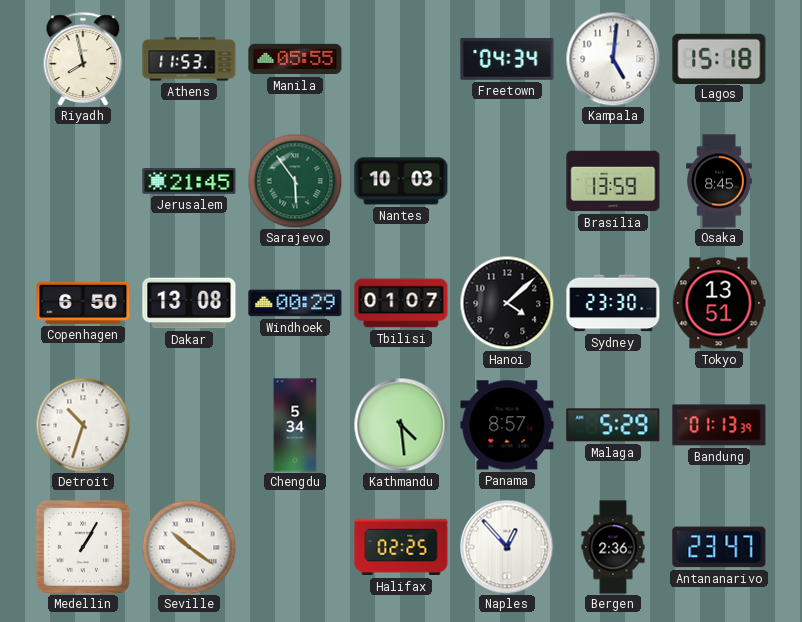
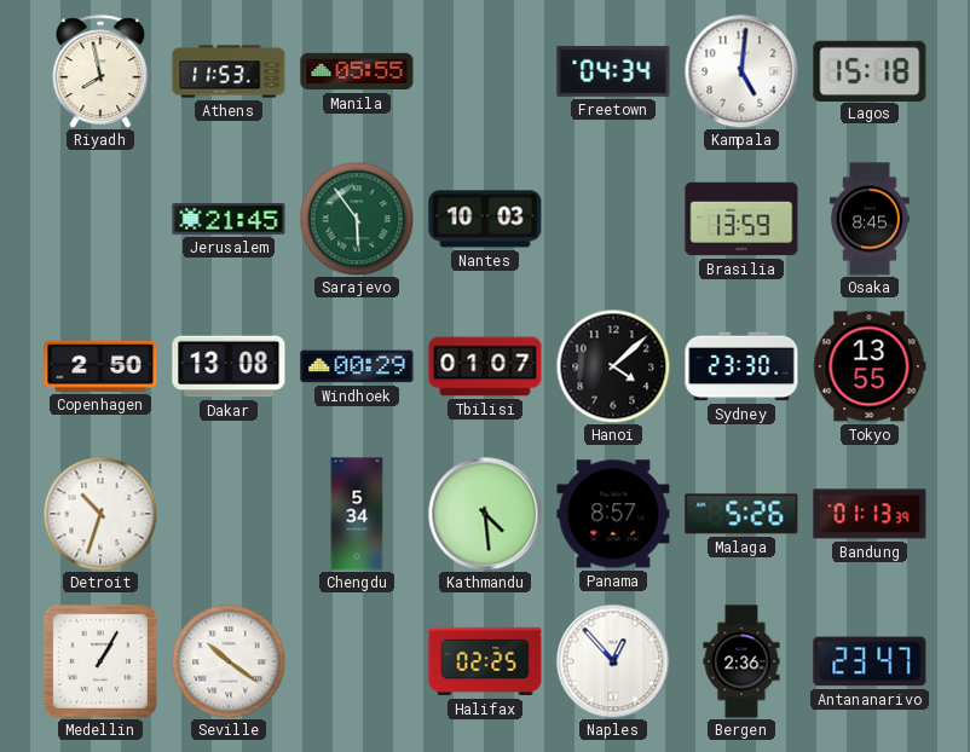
Copenhagen: 6:50 -> 2:50
Tokyo: 13:51 -> 13:55
Malaga: 5:29 -> 5:26
